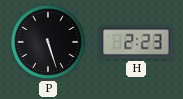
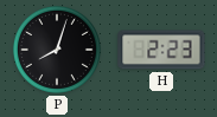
P: 5:27 -> 8:03
